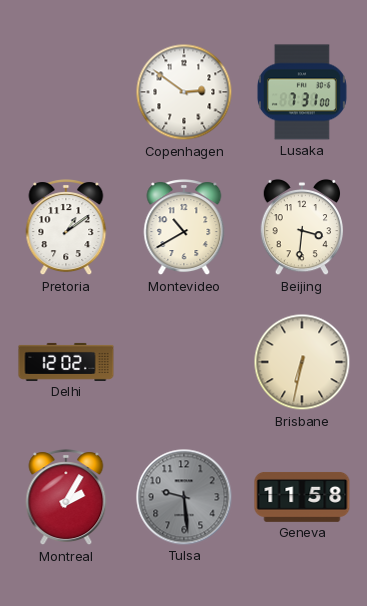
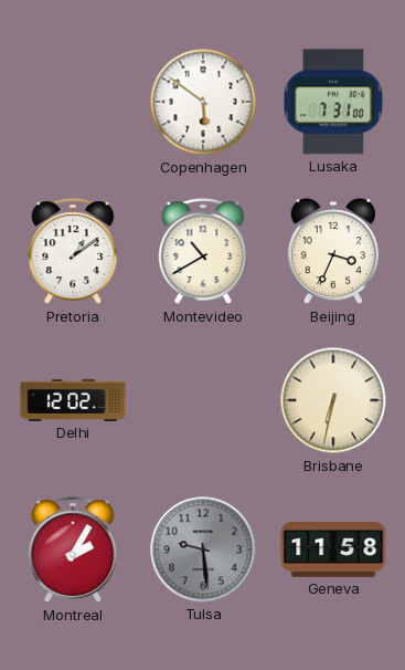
Copenhagen: 2:51 -> 5:51
Beijing: 3:31 -> 3:34
